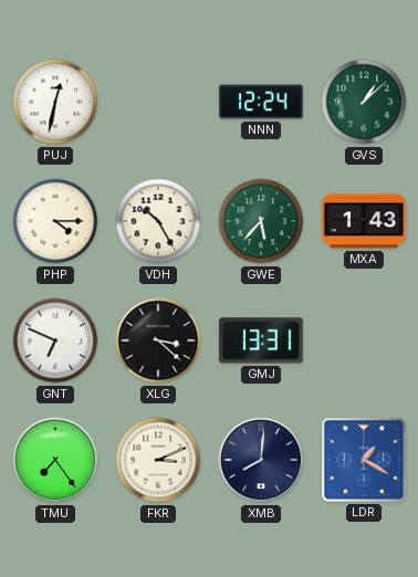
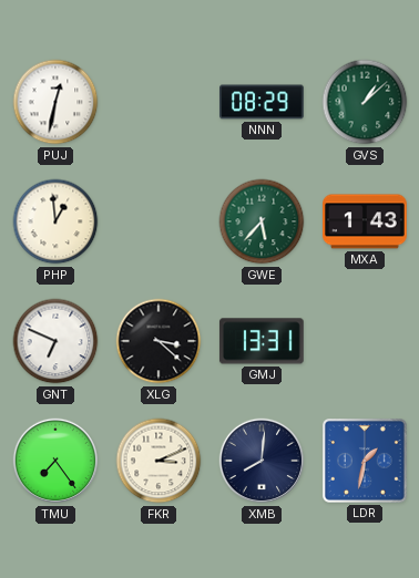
NNN: 12:24 -> 08:29
PHP: 4:15 -> 12:59
VDH: 10:25 -> none
LDR: 1:20 -> 1:32
